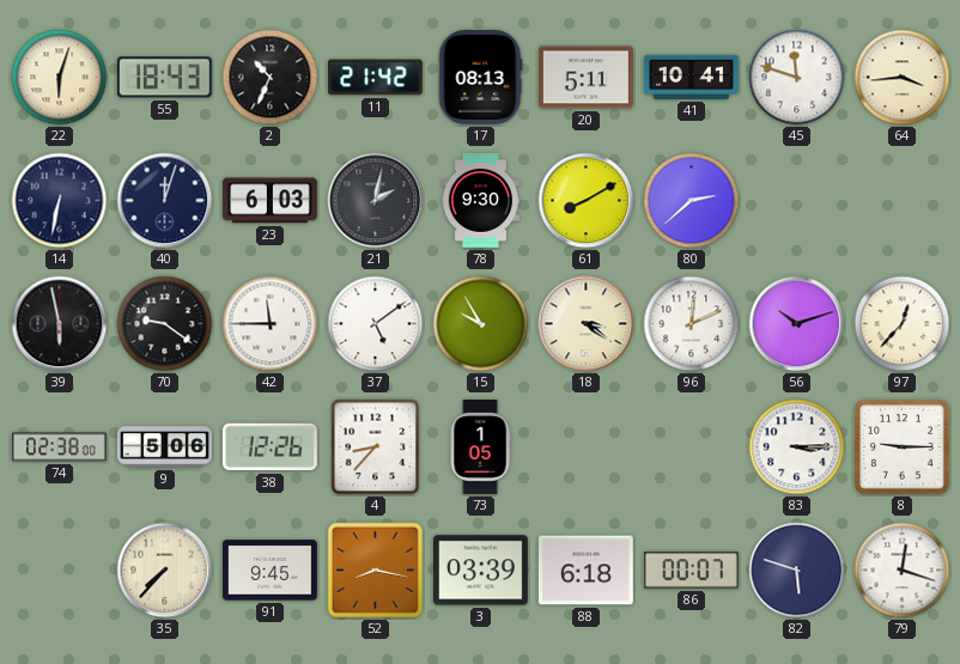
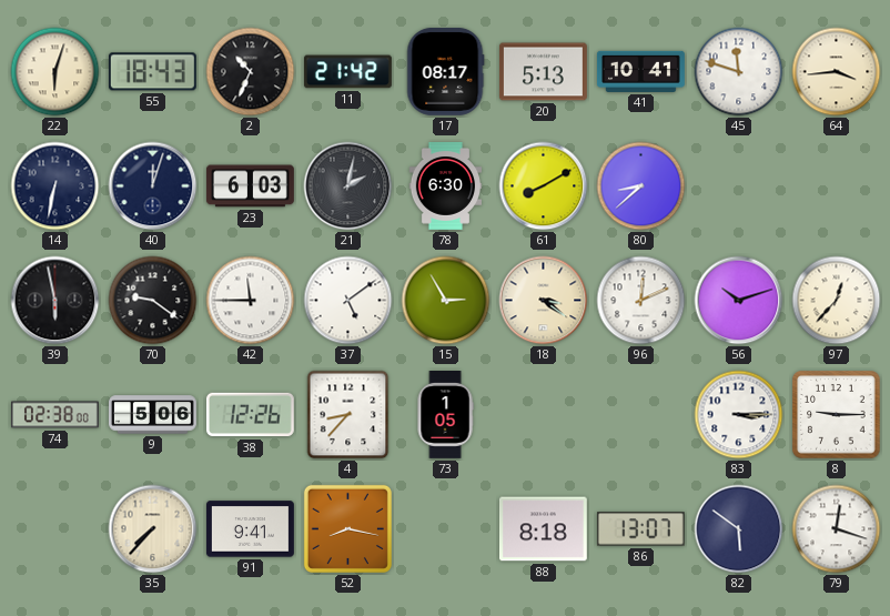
17: 08:13 -> 08:17
20: 5:11 -> 5:13
78: 9:30 -> 6:30
80: 2:38 -> 8:38
15: 9:55 -> 2:55
91: 9:45 -> 9:41
3: 03:39 -> none
88: 6:18 -> 8:18
86: 00:07 -> 13:07
82: 5:48 -> 5:51
